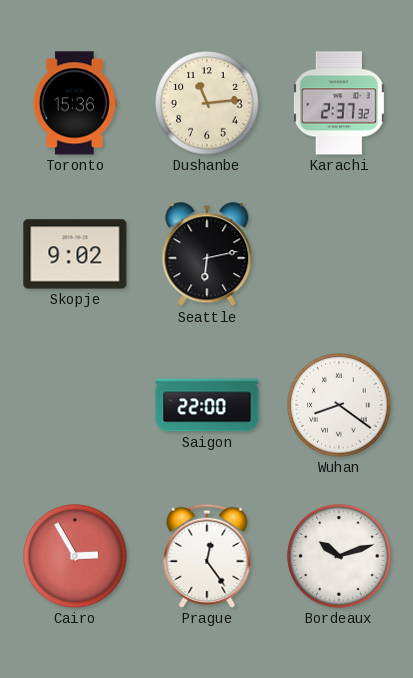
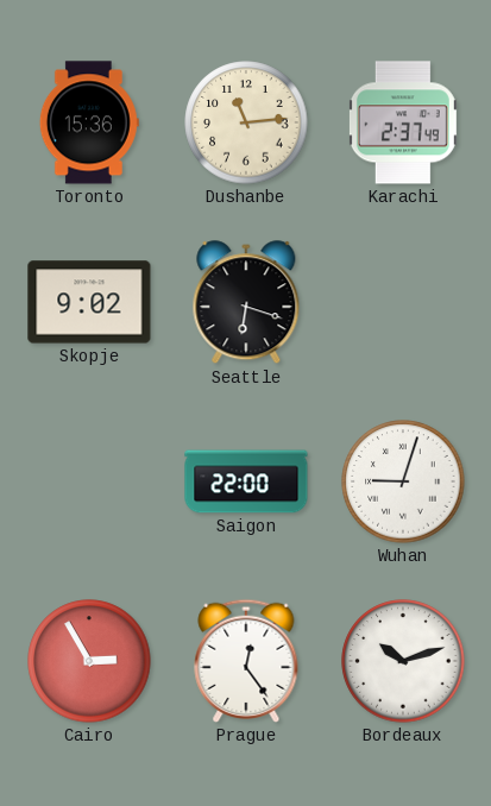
Karachi: 2:37:32 -> 2:37:49
Seattle: 6:13 -> 6:18
Wuhan: 8:21 -> 9:03
